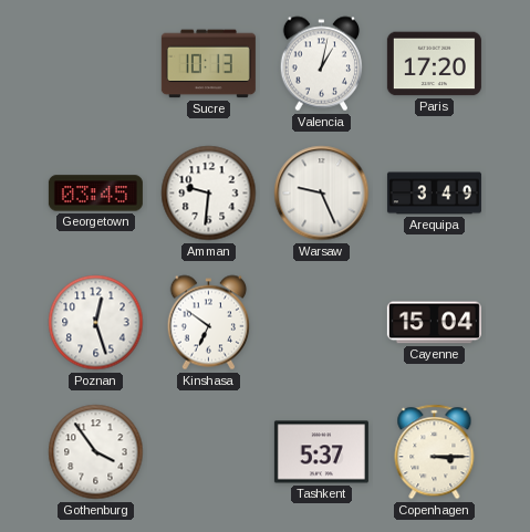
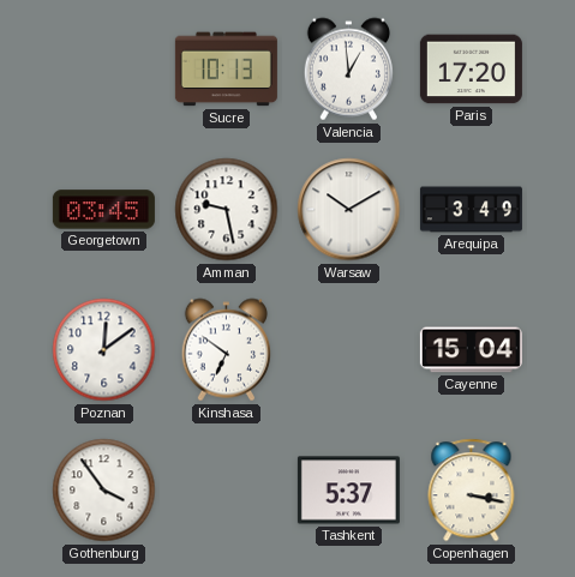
Valencia: 1:02 -> 12:59
Amman: 9:31 -> 9:28
Warsaw: 9:26 -> 10:10
Poznan: 12:27 -> 12:09
Copenhagen: 3:15 -> 3:17
